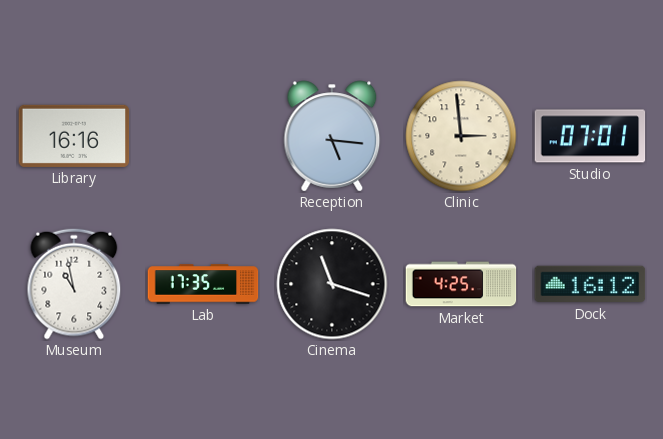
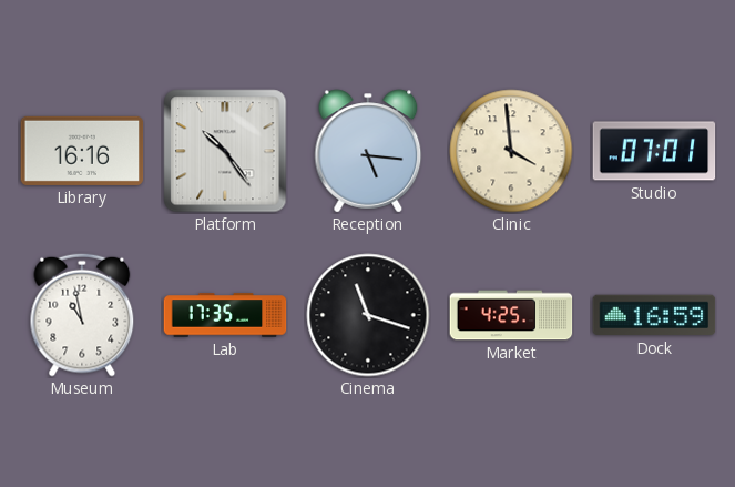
Platform: none -> 10:24
Clinic: 2:59 -> 3:59
Dock: 16:12 -> 16:59
